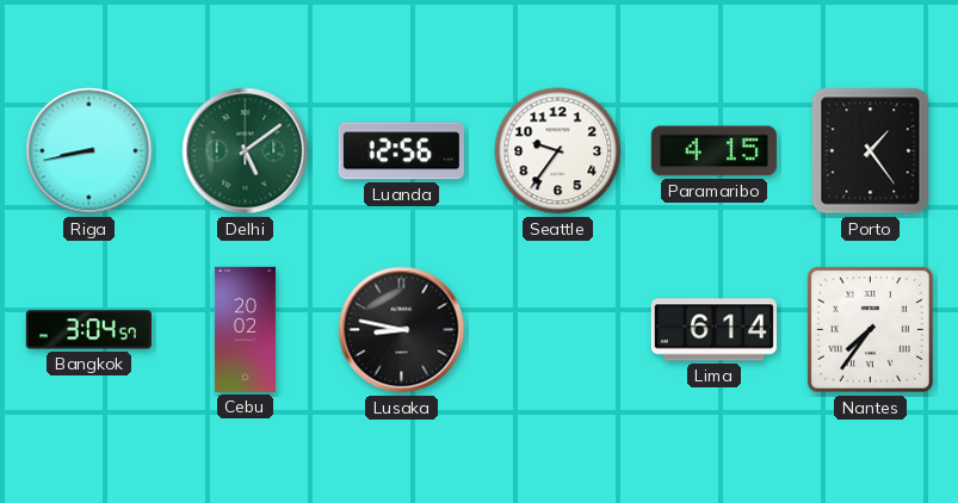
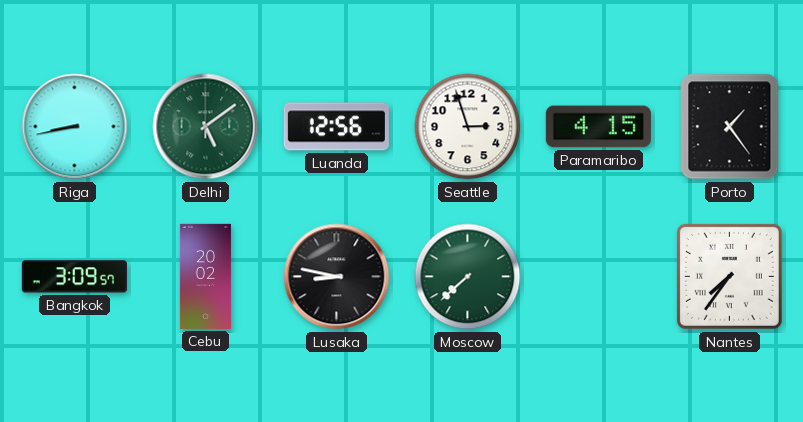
Seattle: 9:36 -> 2:57
Bangkok: 3:04 -> 3:09
Moscow: none -> 7:38
Lima: 6:14 -> none
